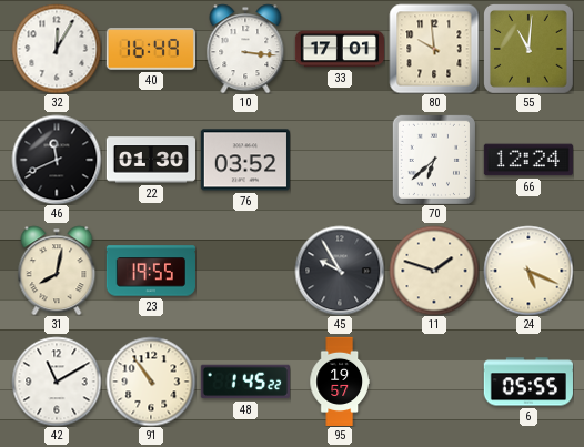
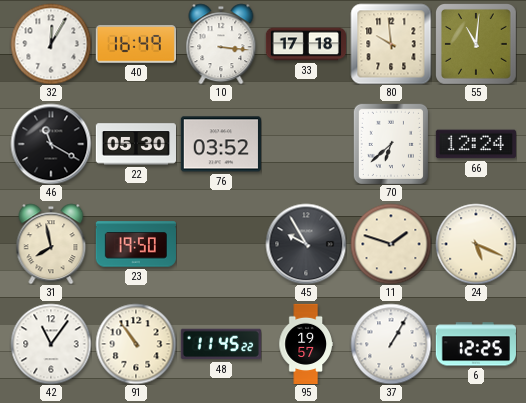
33: 17:01 -> 17:18
46: 11:41 -> 11:20
22: 01:30 -> 05:30
31: 8:02 -> 7:58
23: 19:55 -> 19:50
42: 11:10 -> 11:06
48: 1:45 -> 11:45
37: none -> 1:05
6: 05:55 -> 12:25
